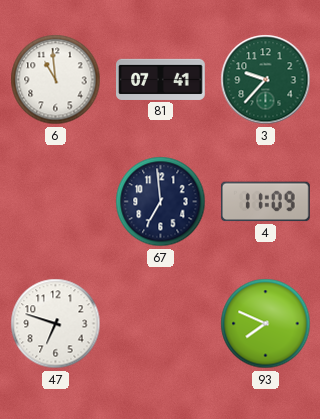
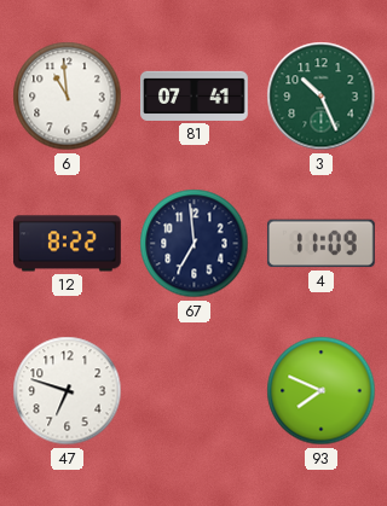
3: 9:37 -> 10:26
12: none -> 8:22
